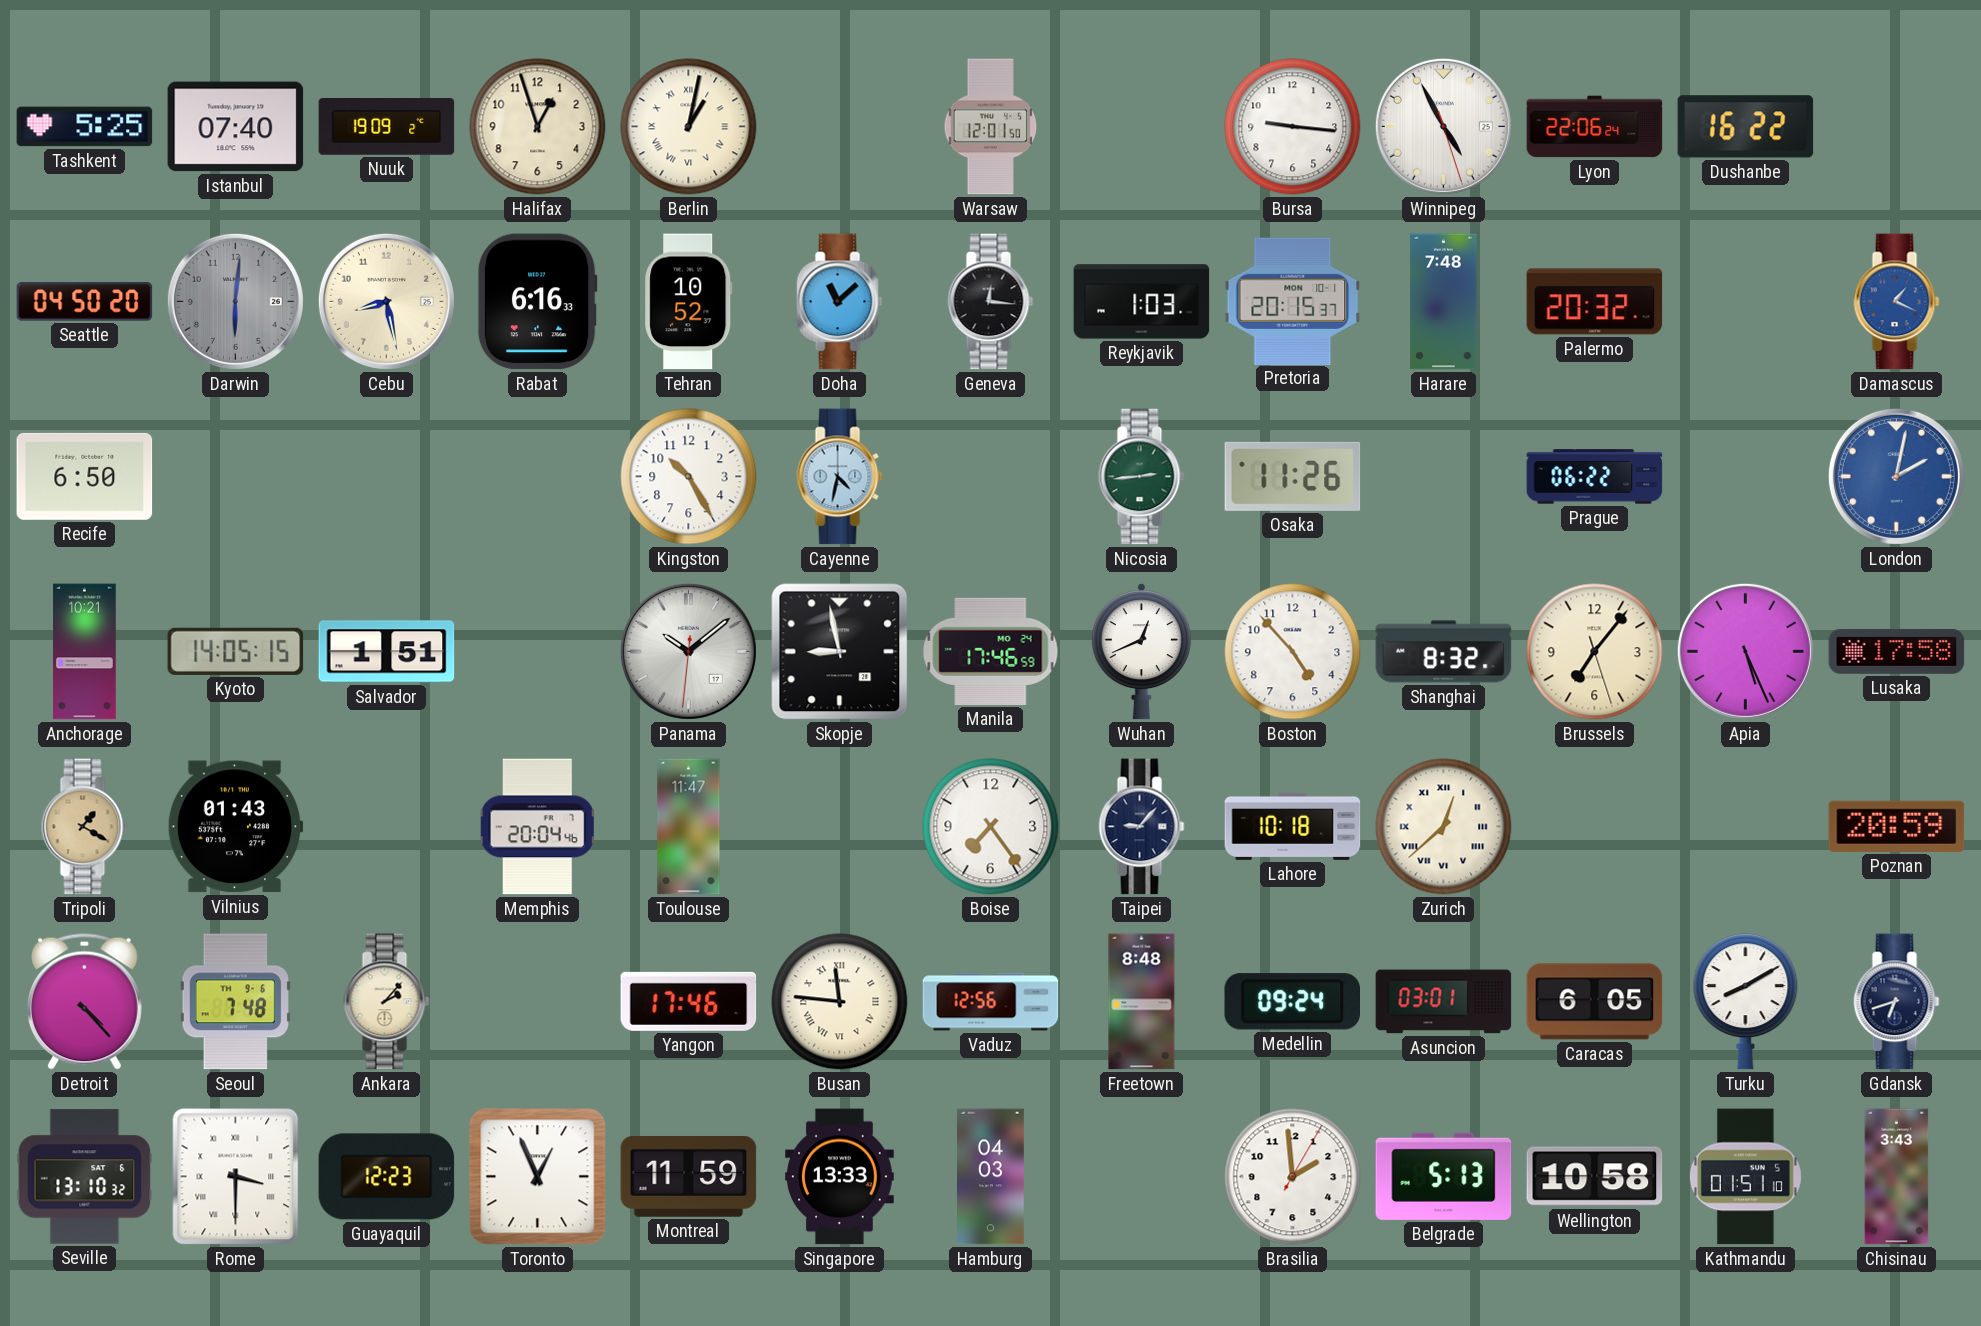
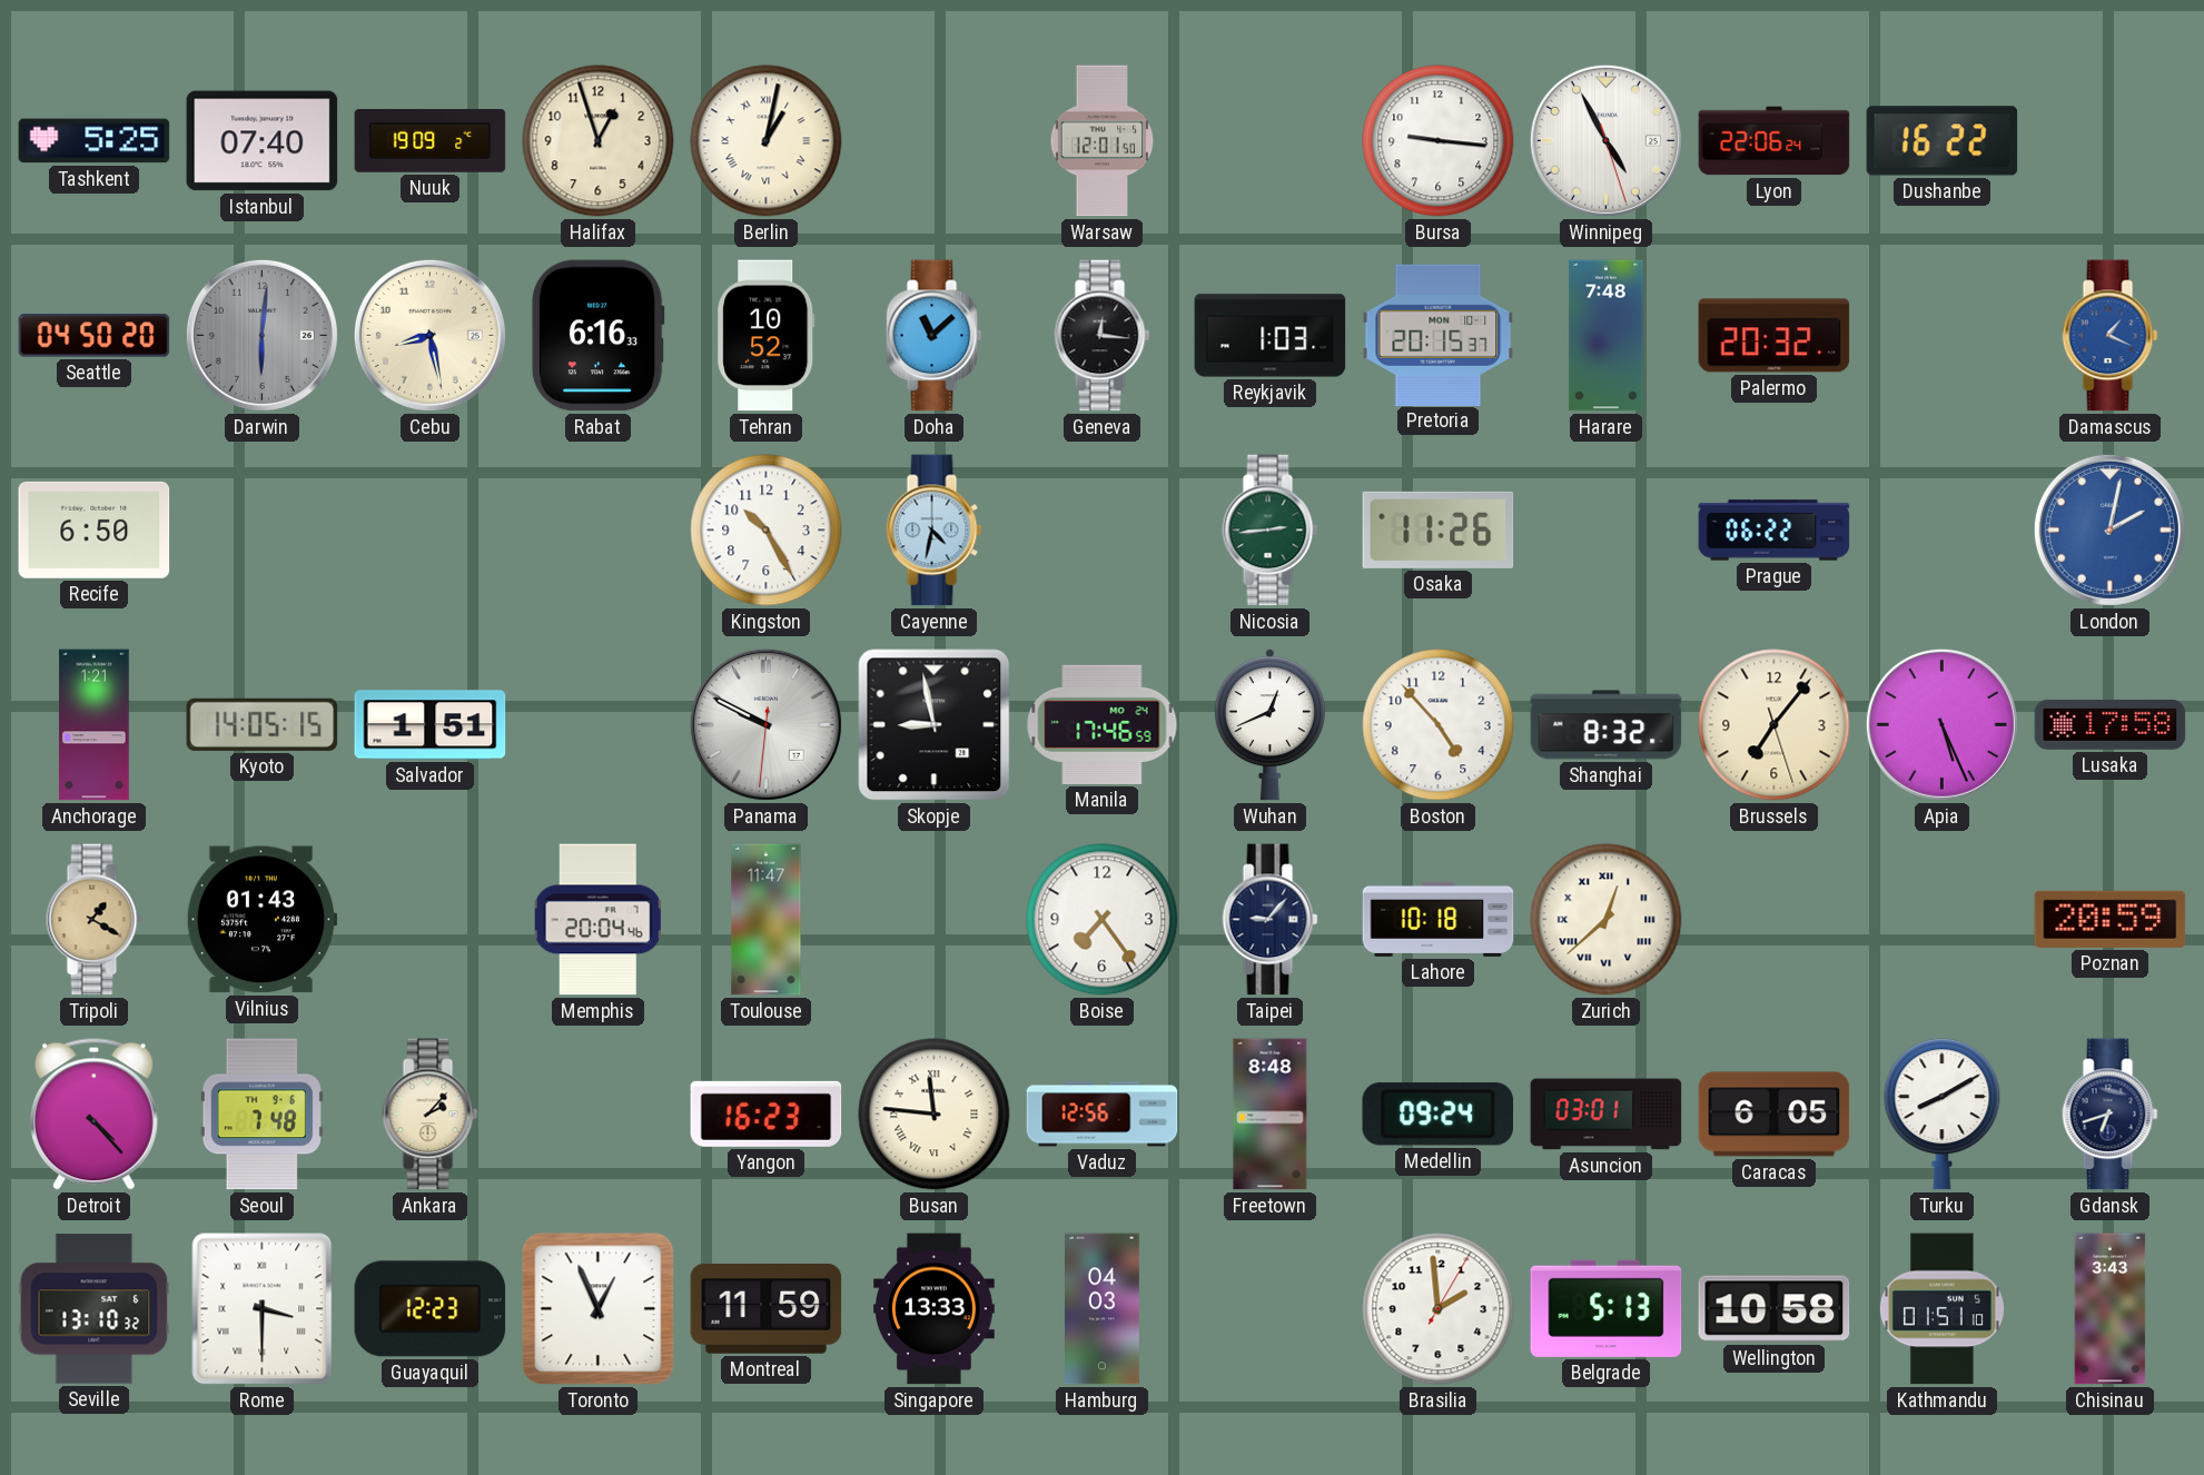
Anchorage: 10:21 -> 1:21
Panama: 10:08 -> 9:49
Yangon: 17:46 -> 16:23
